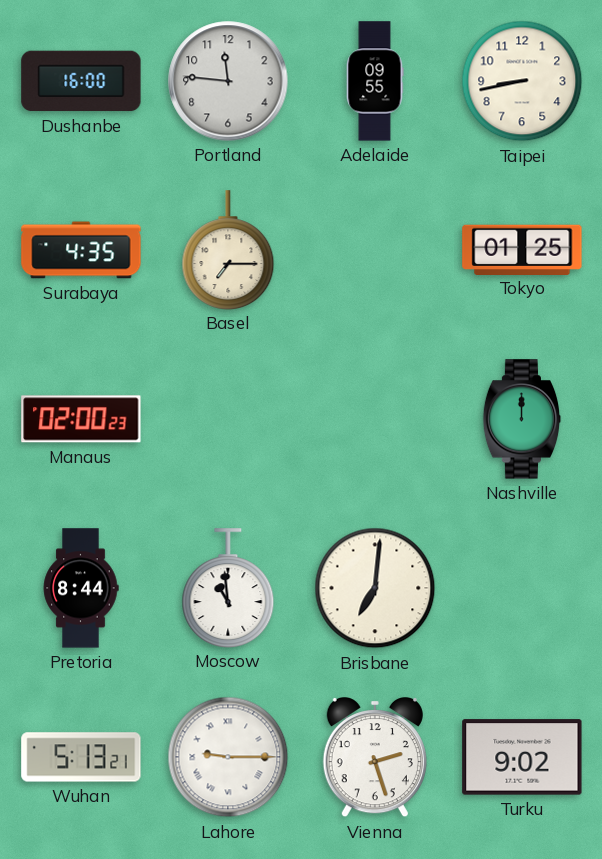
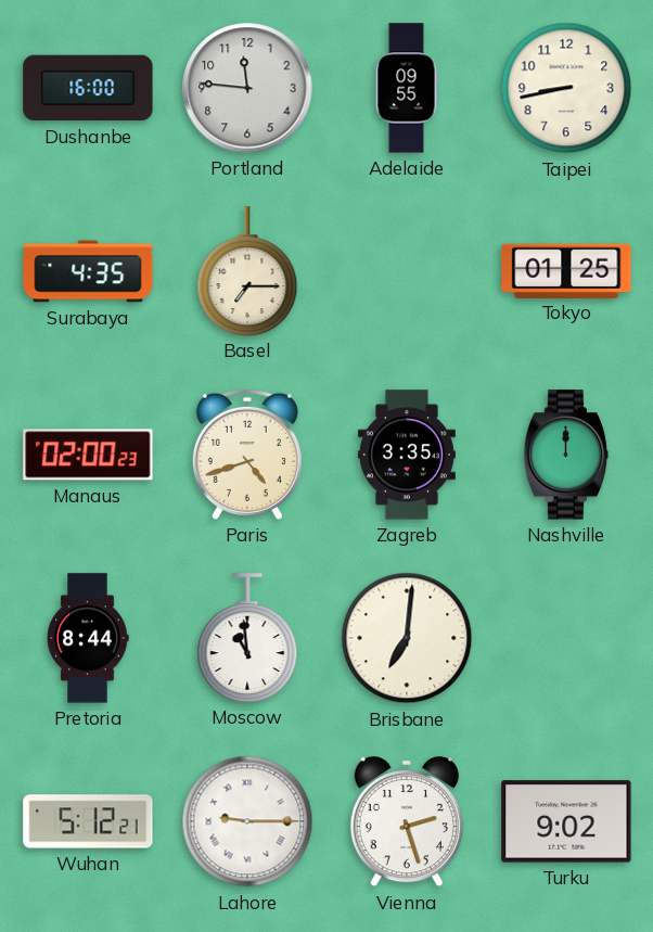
Paris: none -> 4:42
Zagreb: none -> 3:35
Wuhan: 5:13 -> 5:12
